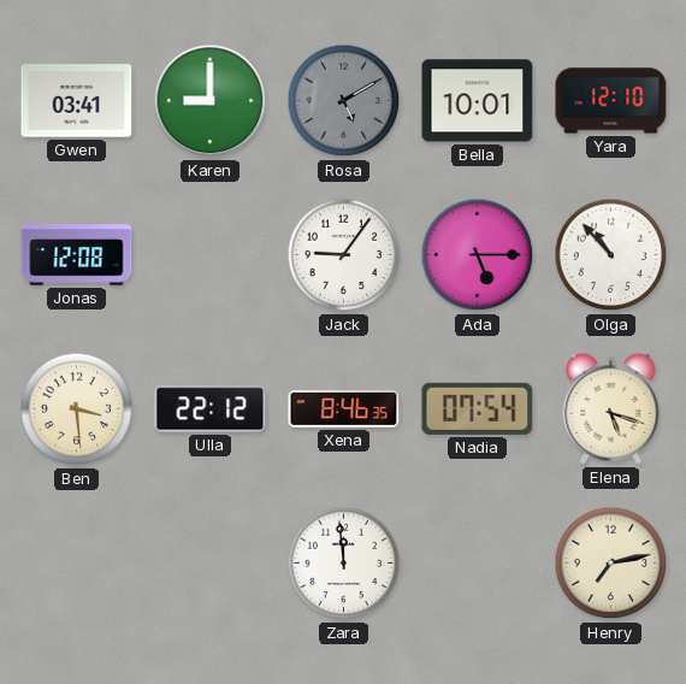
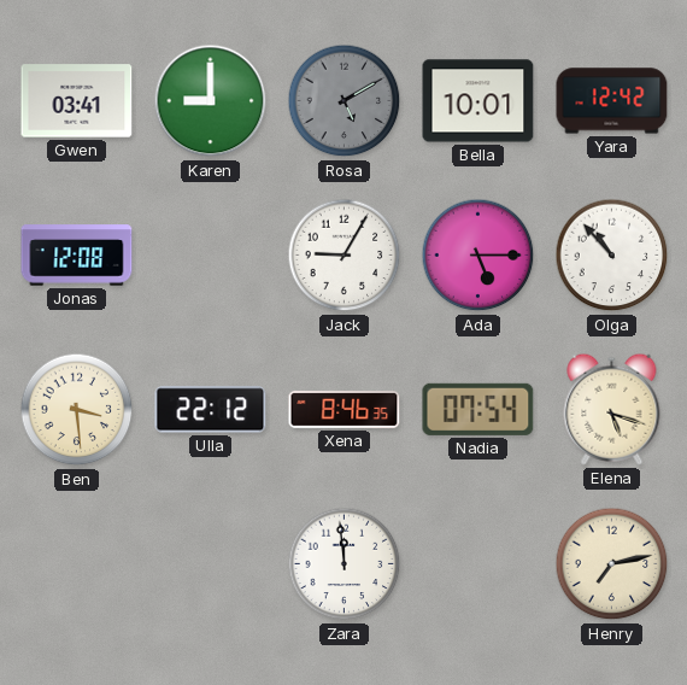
Yara: 12:10 -> 12:42
Jack: 9:06 -> 9:05
